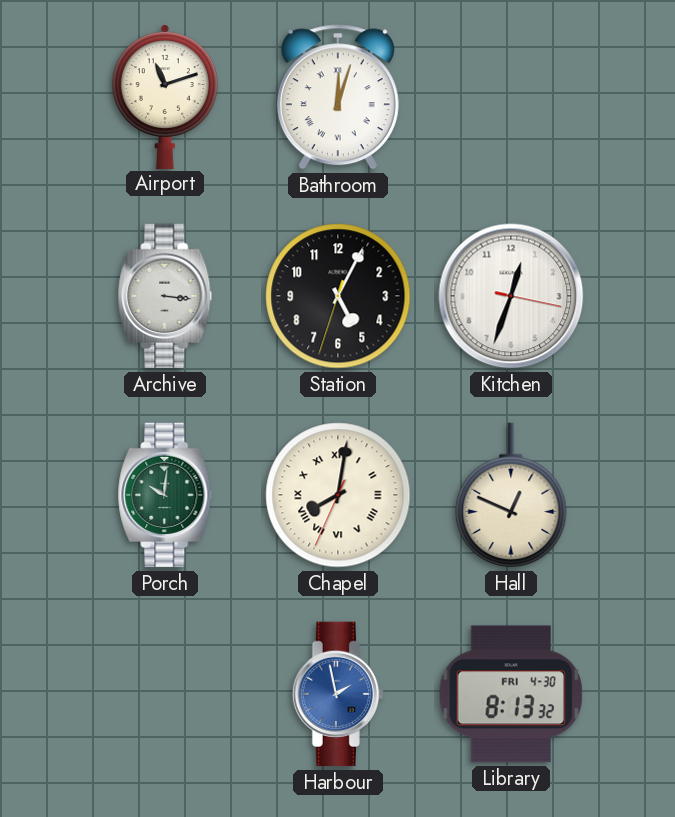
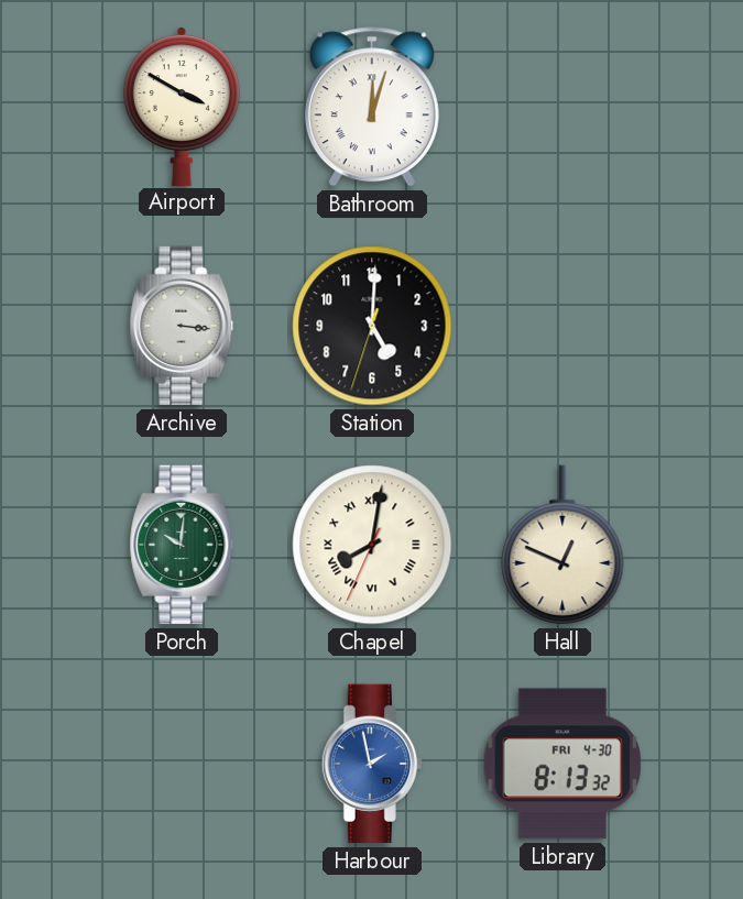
Airport: 11:12 -> 3:50
Station: 5:04 -> 5:00
Kitchen: 12:33 -> none
